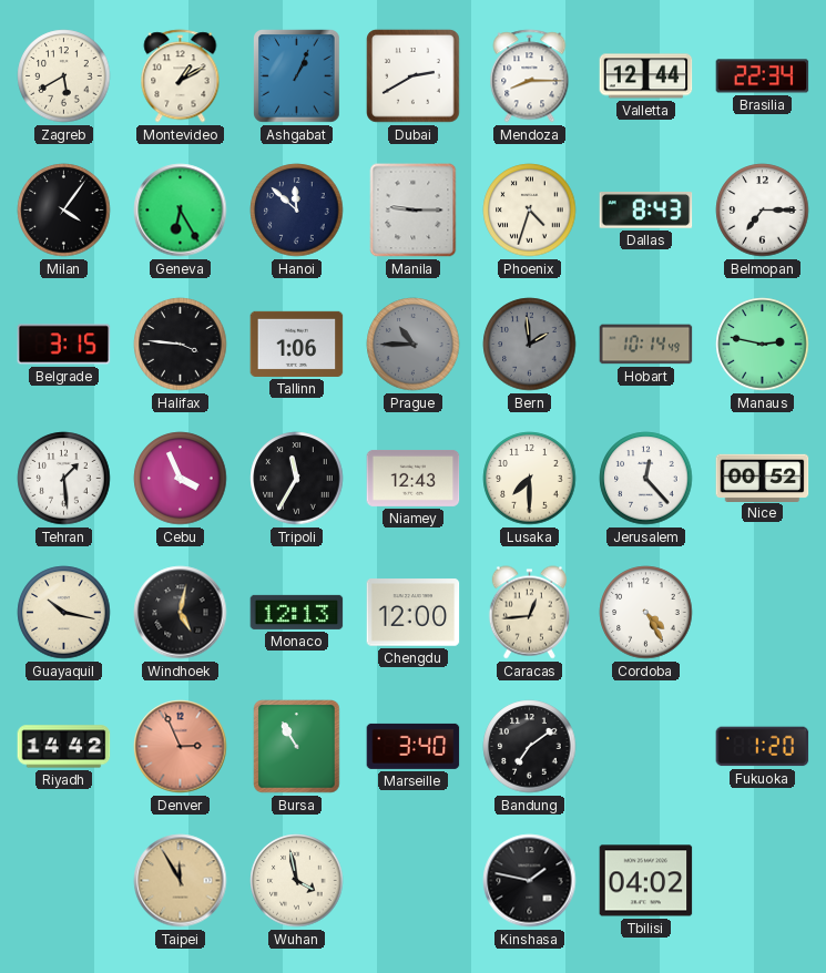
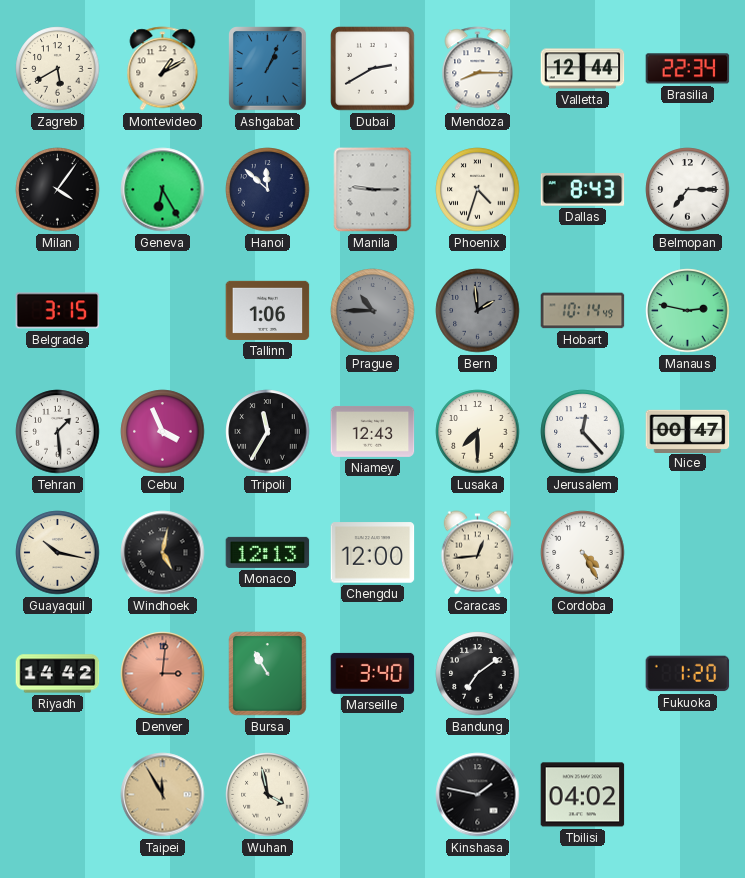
Halifax: 3:46 -> none
Nice: 00:52 -> 00:47
Denver: 2:56 -> 3:01
